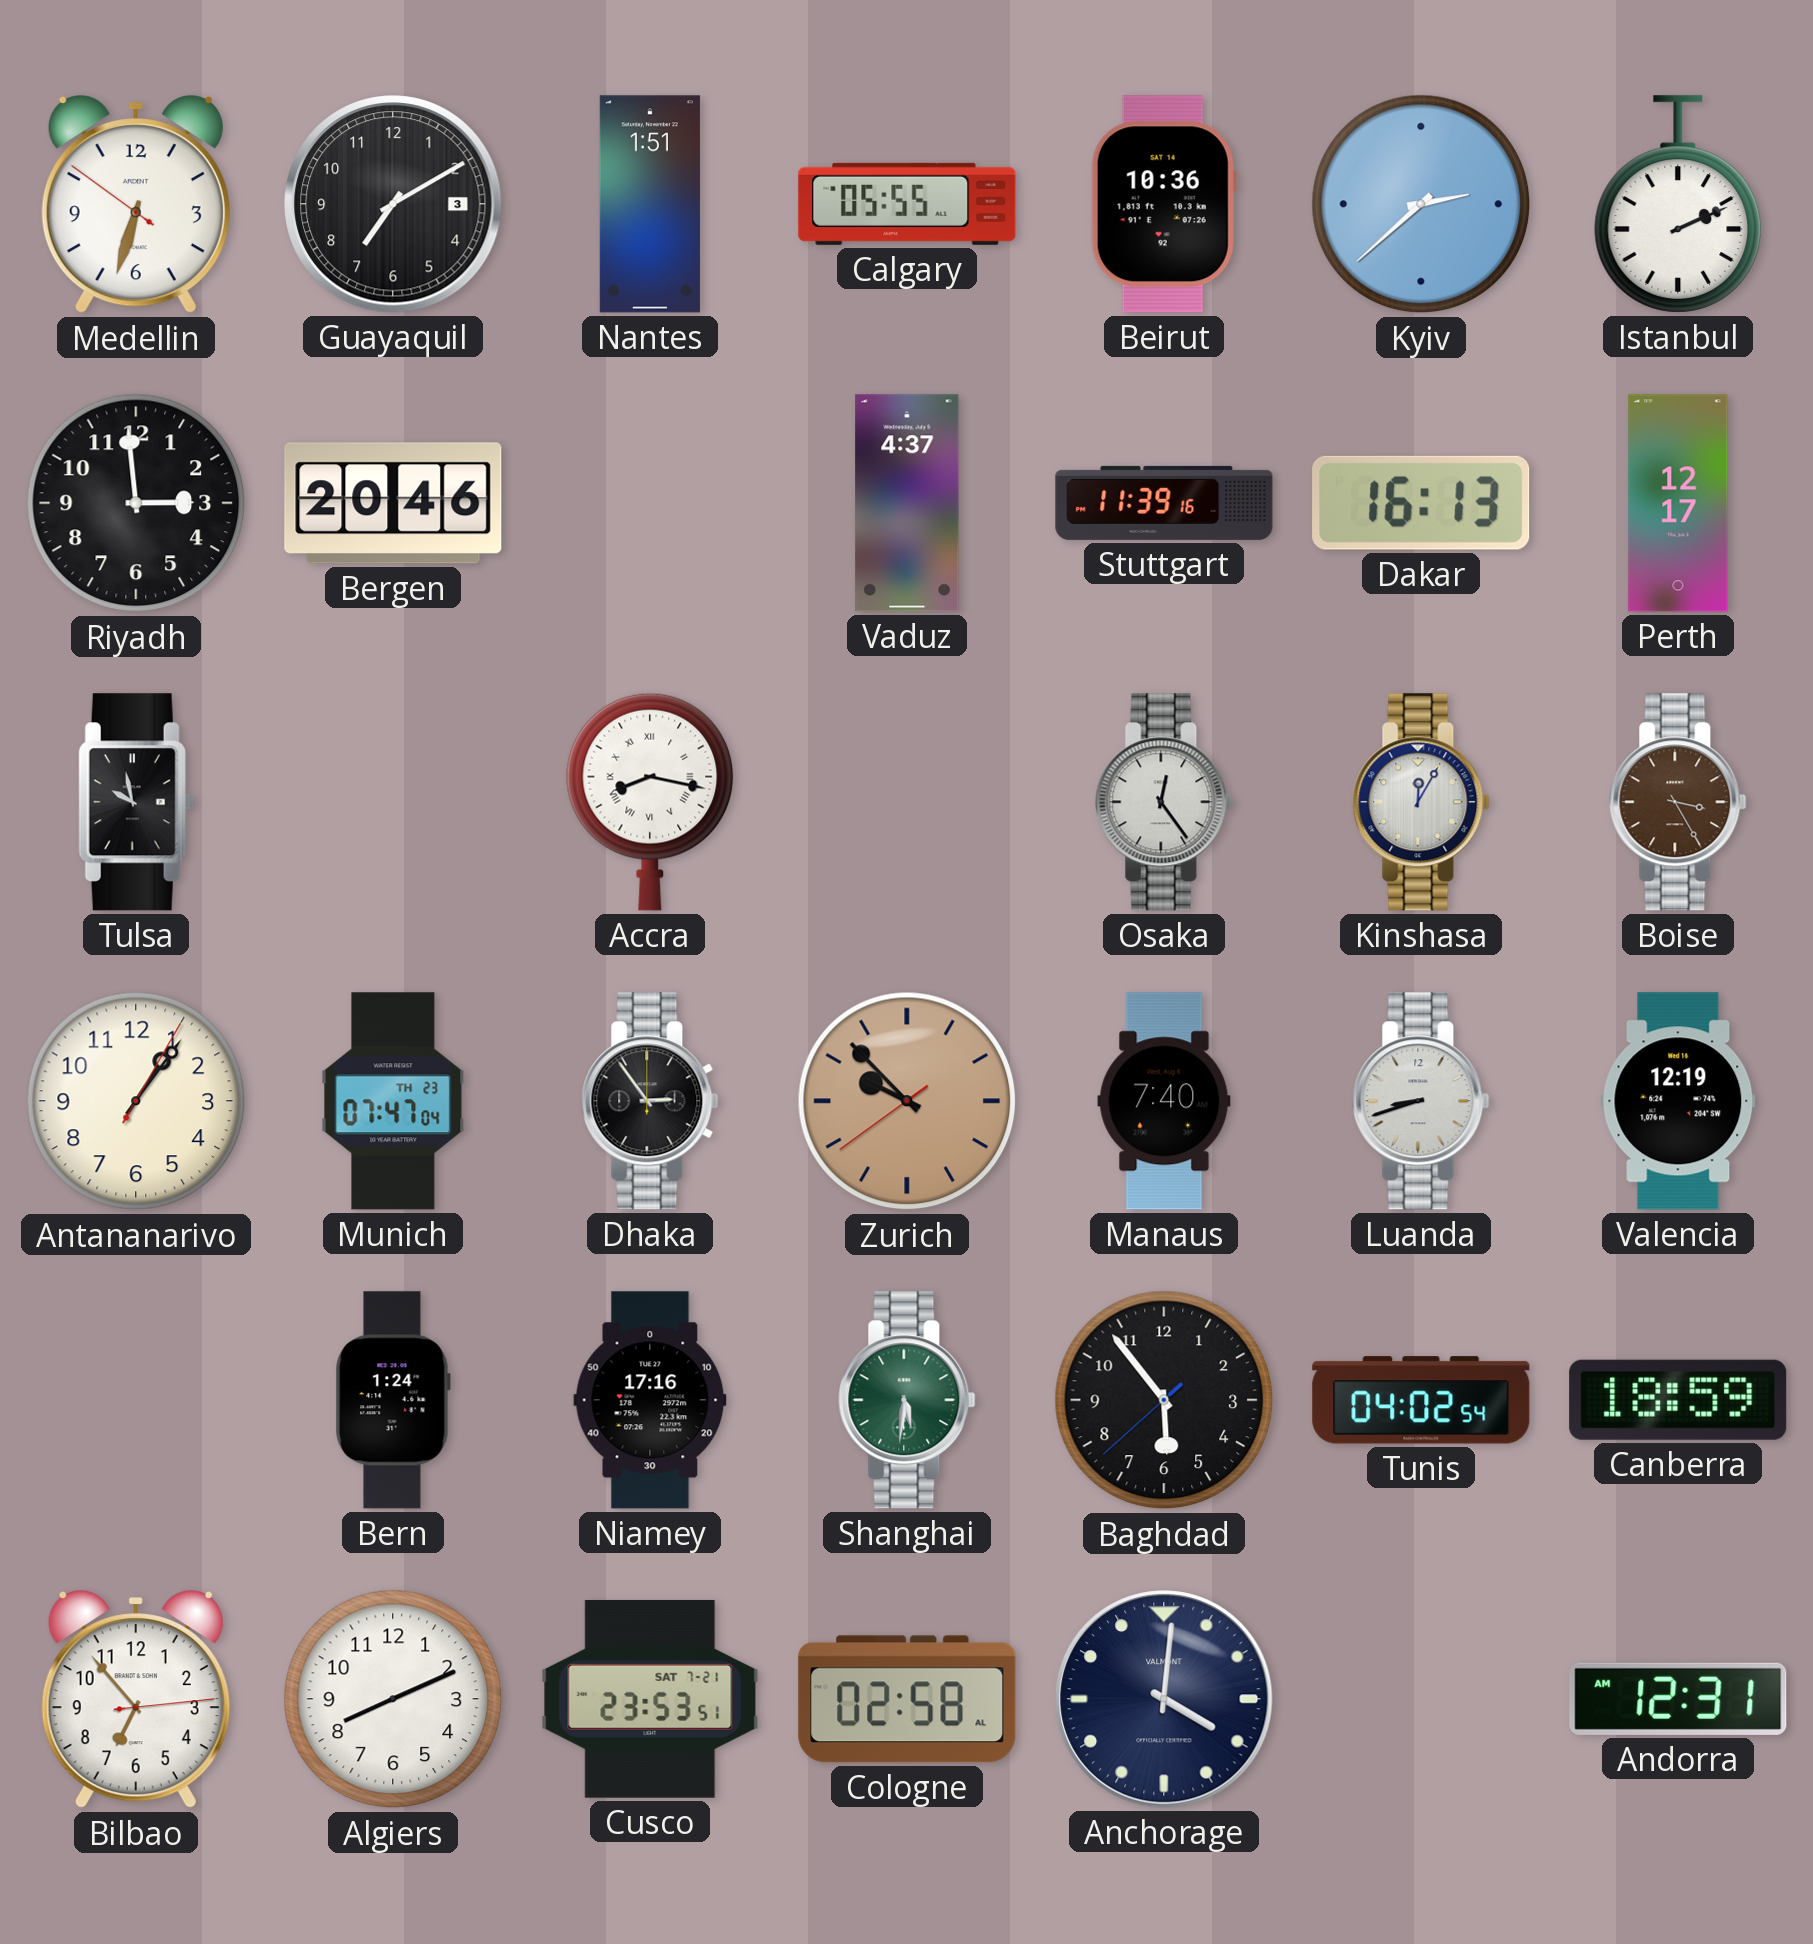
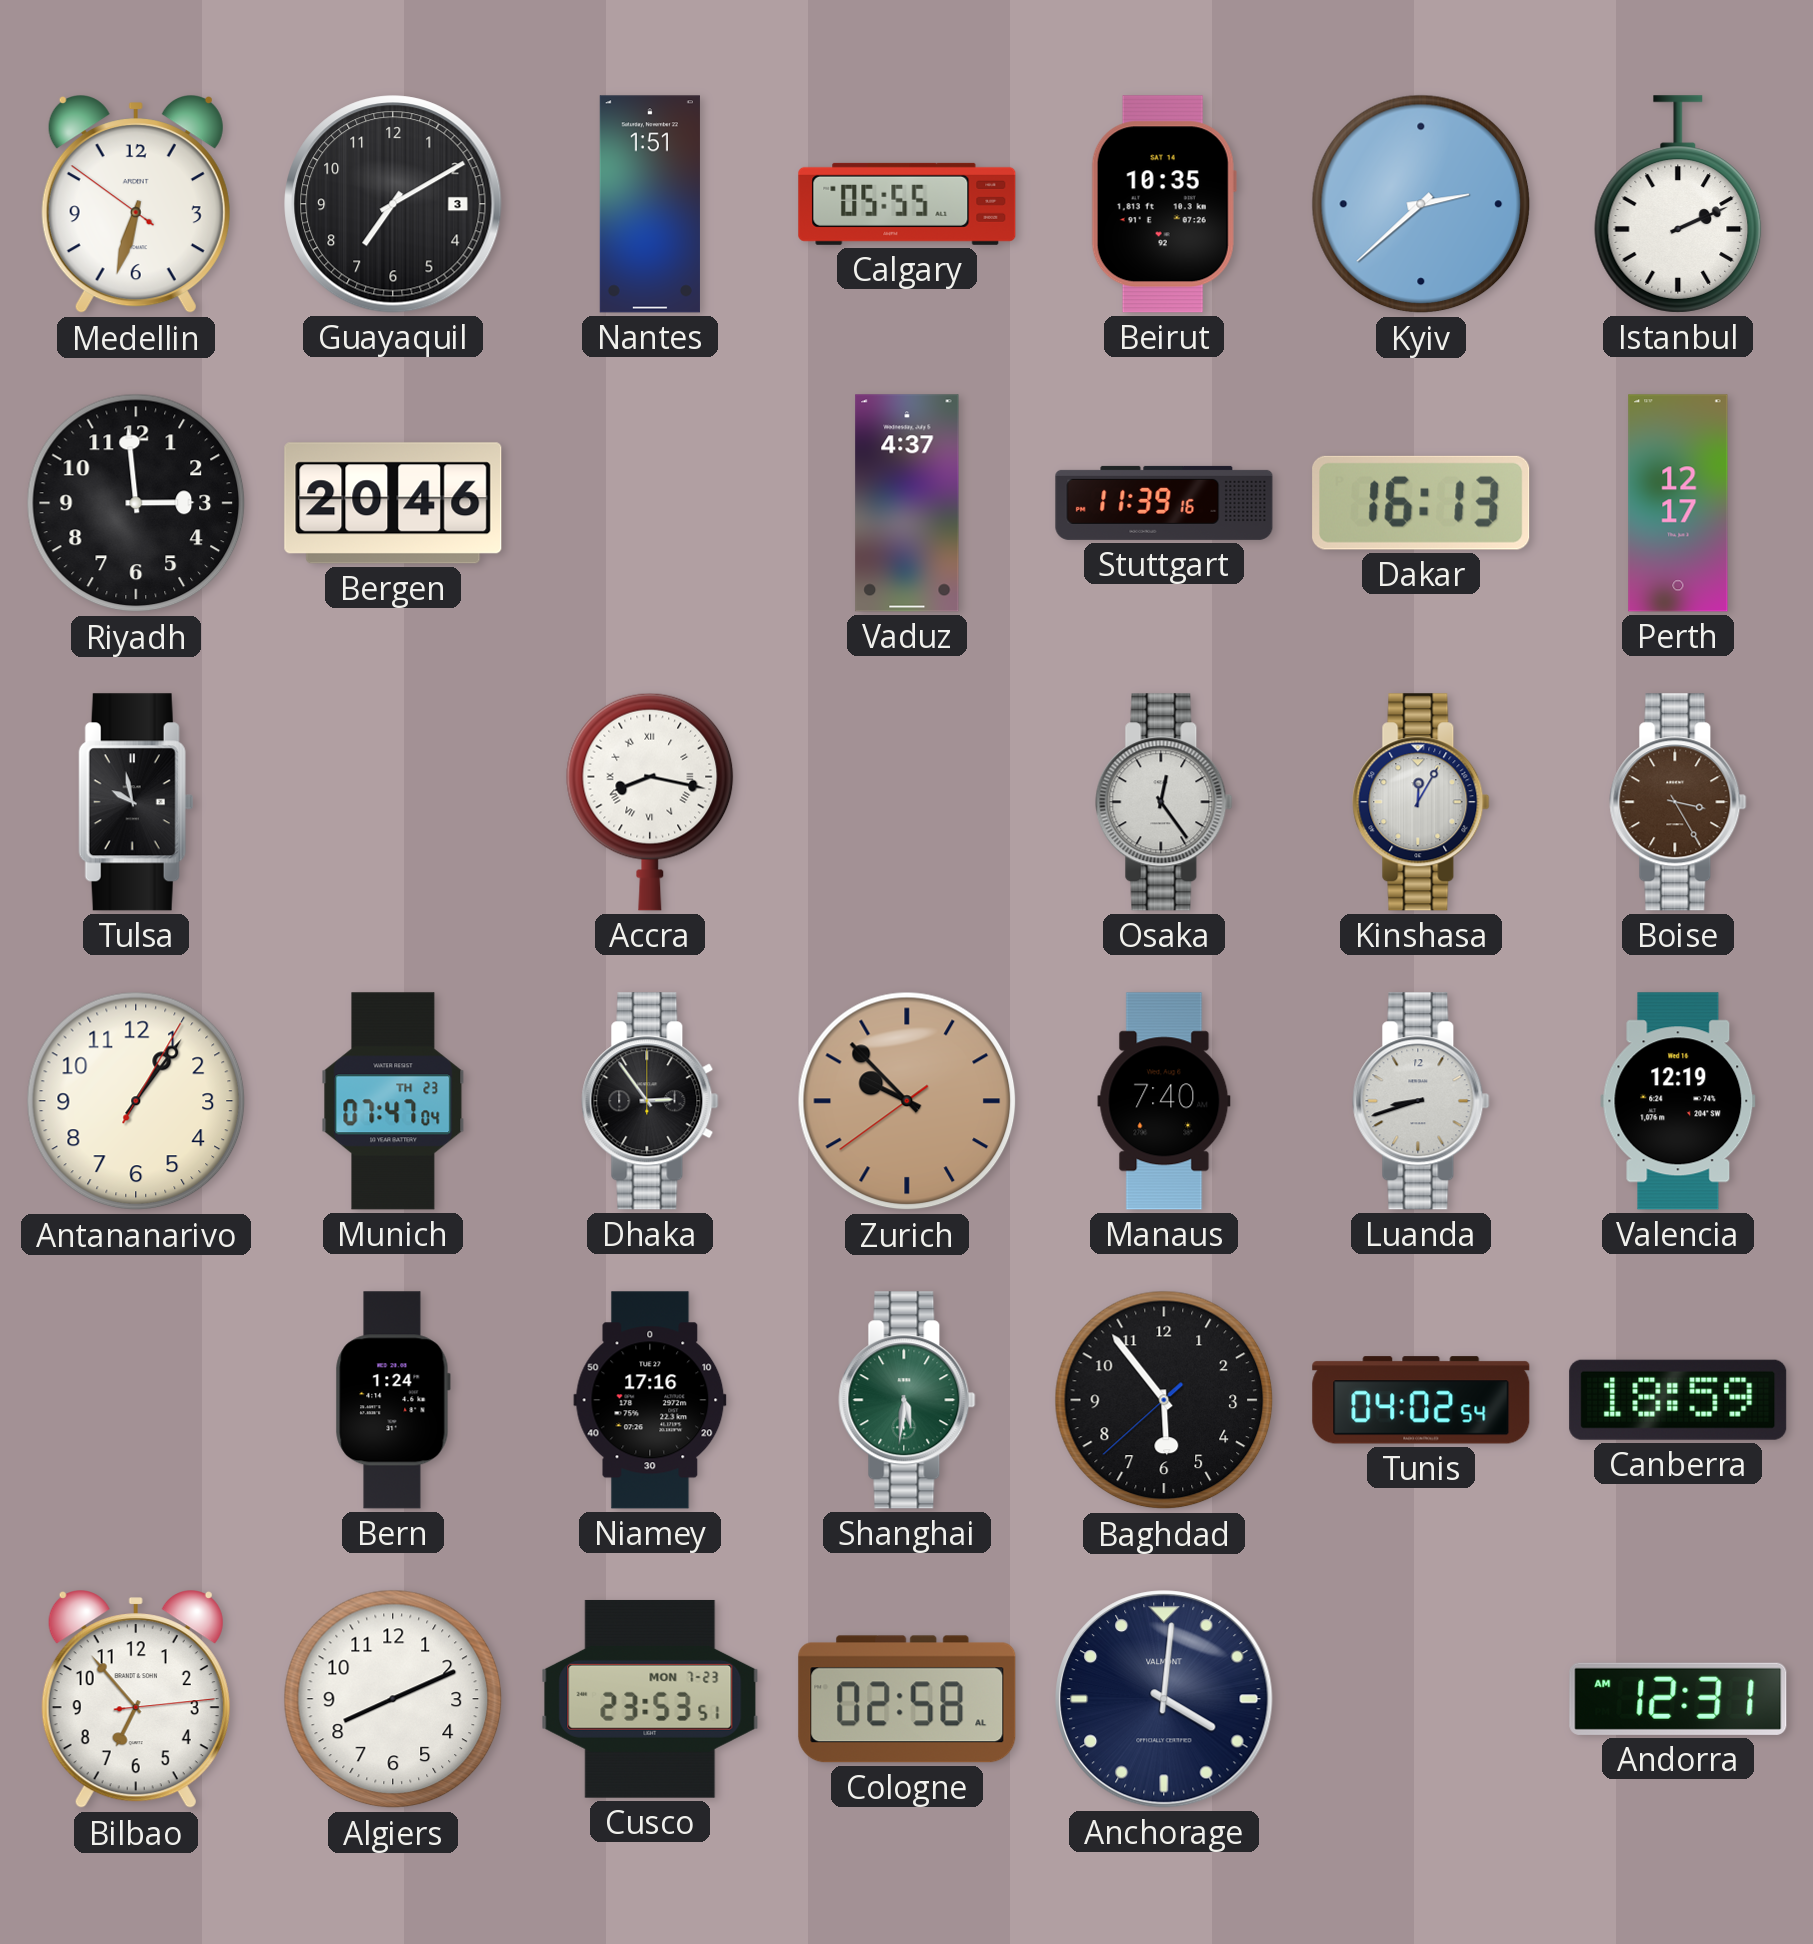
Beirut: 10:36 -> 10:35
Cusco date: SAT 7-21 -> MON 7-23
